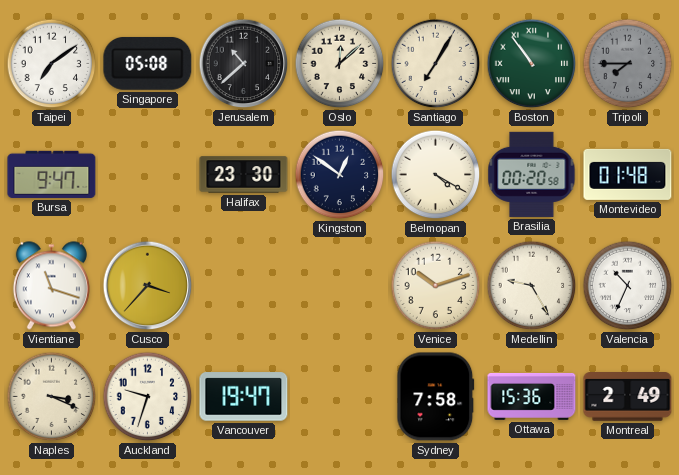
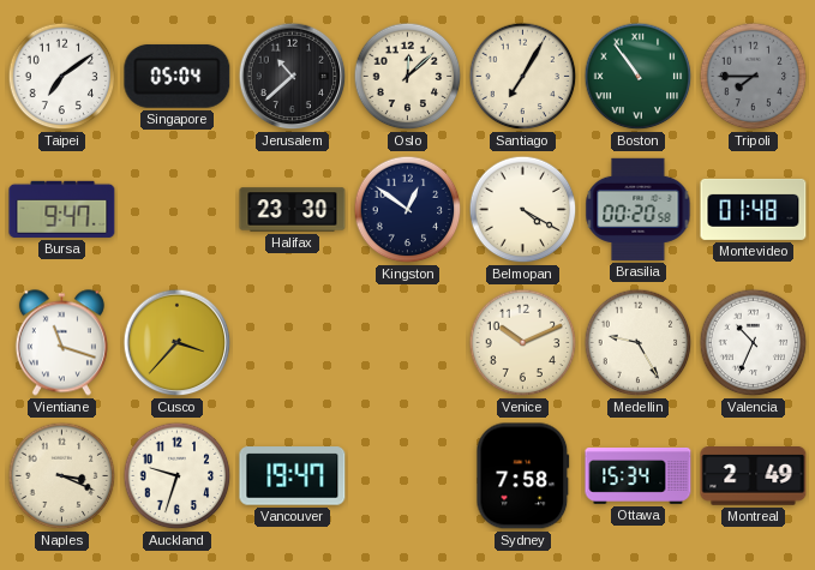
Singapore: 05:08 -> 05:04
Venice: 10:12 -> 10:11
Ottawa: 15:36 -> 15:34
